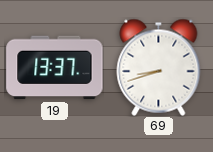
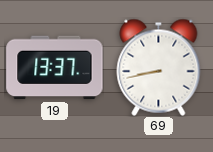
69: 8:42 -> 8:43
